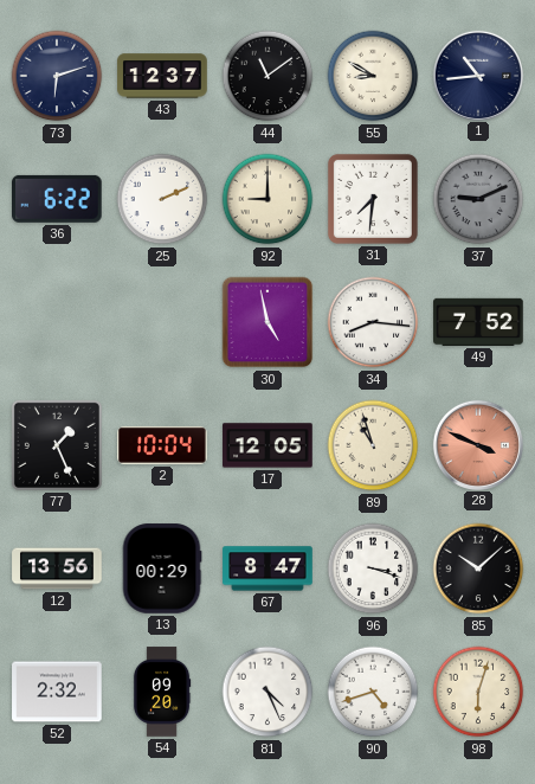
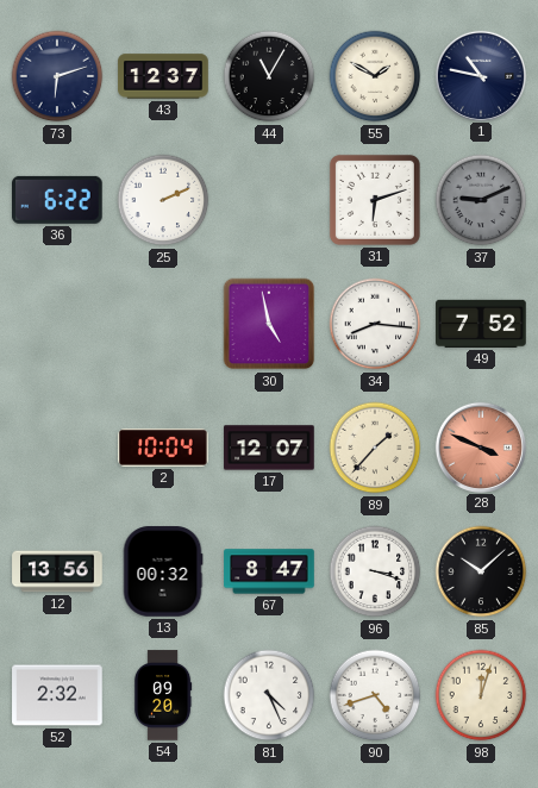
44: 11:09 -> 11:05
55: 8:50 -> 1:50
1: 10:44 -> 10:47
92: 9:00 -> none
31: 7:31 -> 6:12
77: 1:26 -> none
17: 12:05 -> 12:07
89: 10:57 -> 1:37
13: 00:29 -> 00:32
98: 6:03 -> 12:03
